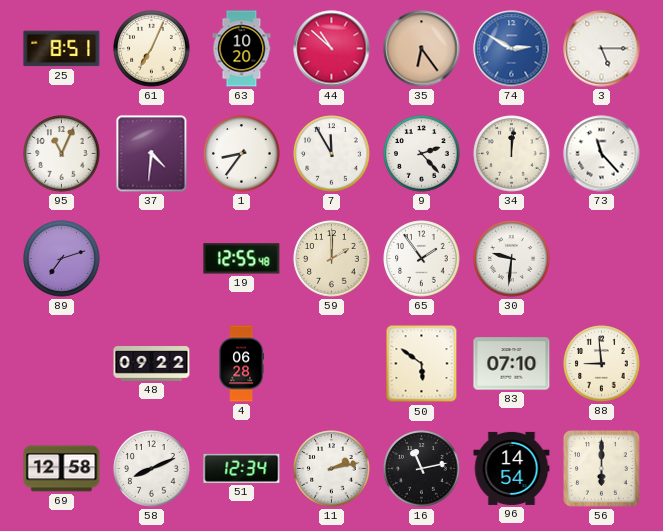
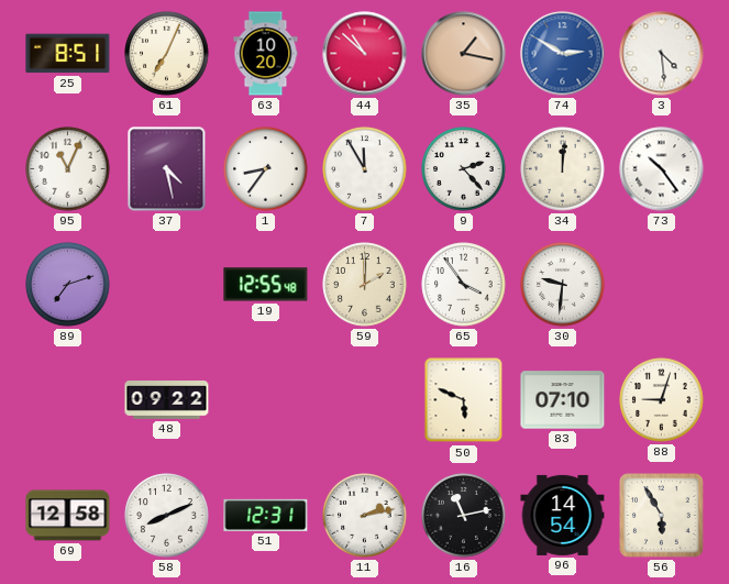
35: 6:24 -> 1:17
3: 5:15 -> 4:29
37: 4:31 -> 4:28
73: 11:23 -> 10:24
65: 1:54 -> 3:54
4: 06:28 -> none
50: 5:51 -> 5:49
88: 8:59 -> 9:03
51: 12:34 -> 12:31
56: 6:00 -> 5:55
